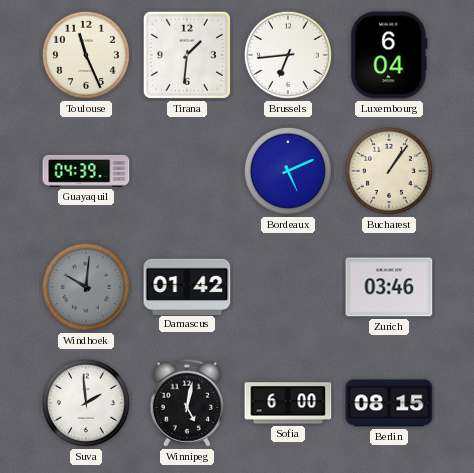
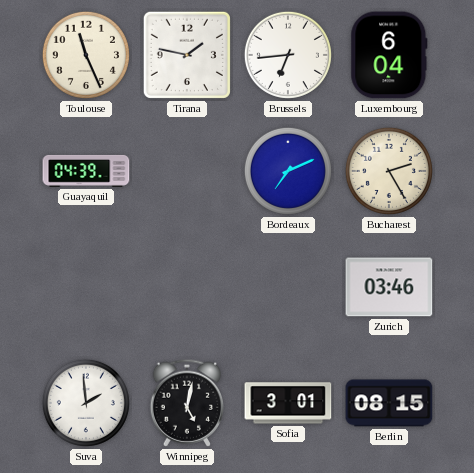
Tirana: 1:31 -> 1:47
Bordeaux: 5:11 -> 7:11
Bucharest: 1:06 -> 2:25
Windhoek: 10:01 -> none
Damascus: 01:42 -> none
Sofia: 6:00 -> 3:01
